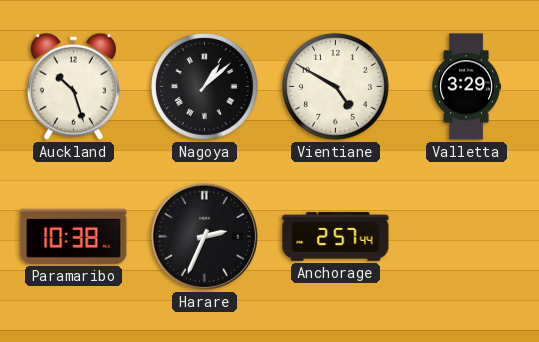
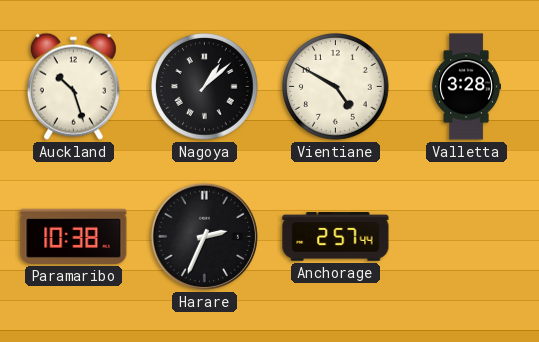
Valletta: 3:29 -> 3:28
